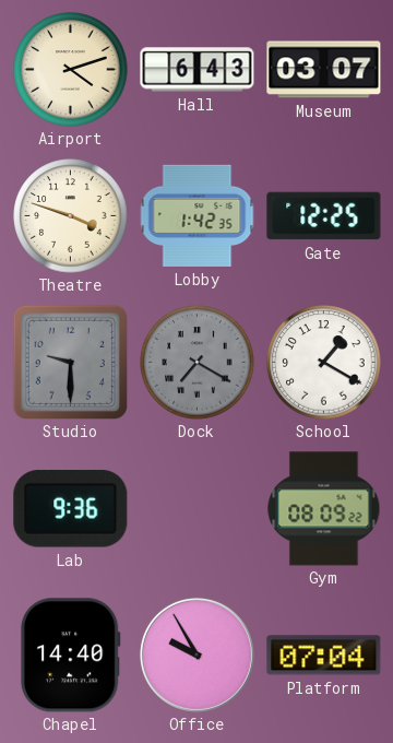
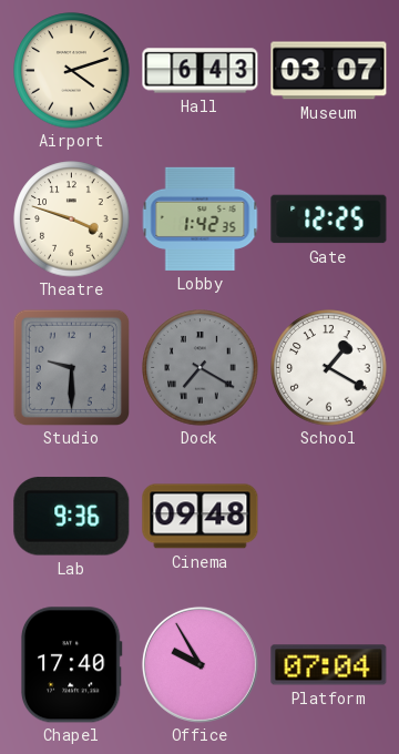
Cinema: none -> 09:48
Gym: 08:09 -> none
Chapel: 14:40 -> 17:40
